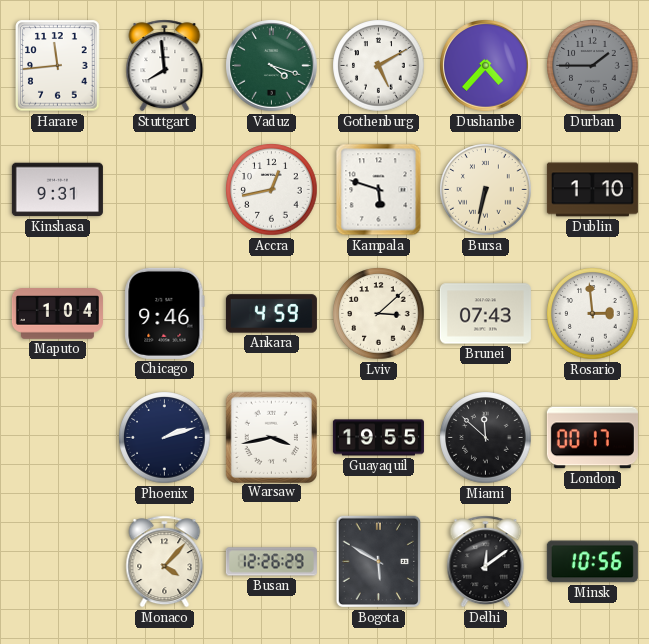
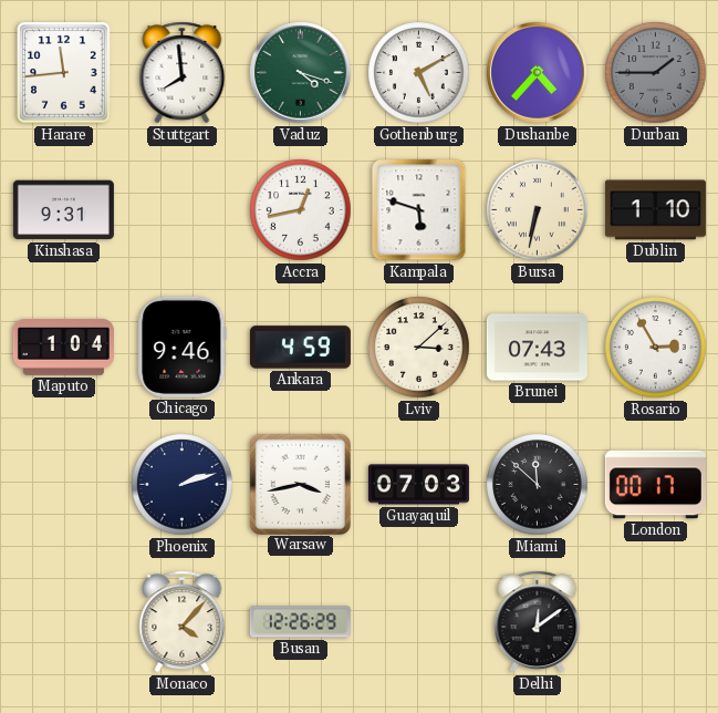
Rosario: 2:59 -> 2:55
Guayaquil: 19:55 -> 07:03
Bogota: 5:50 -> none
Minsk: 10:56 -> none
